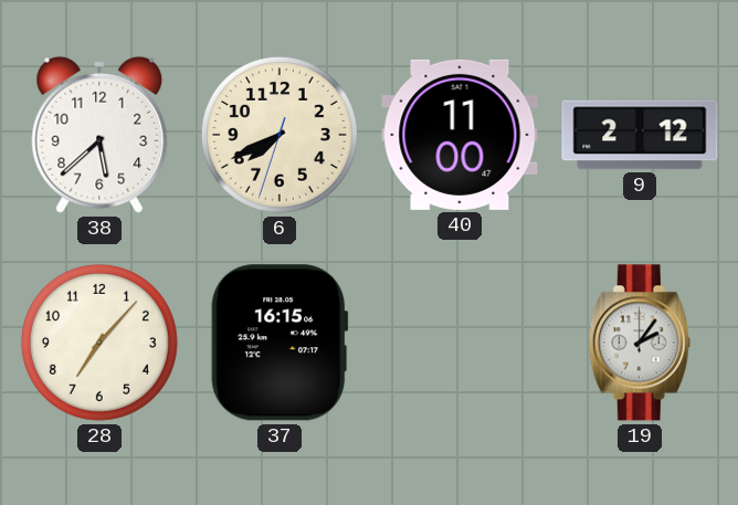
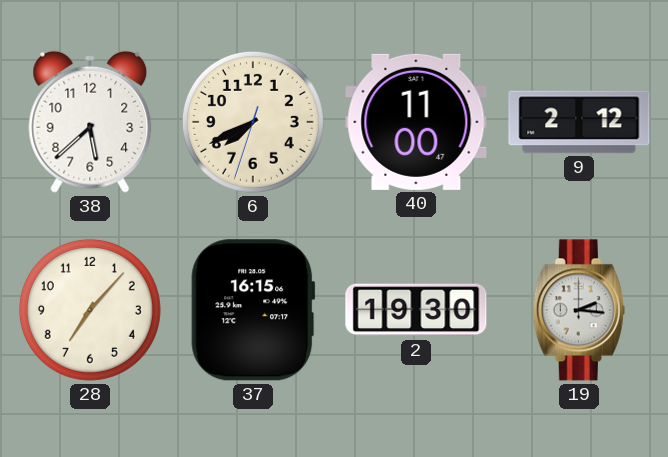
2: none -> 19:30
19: 2:06 -> 2:16
